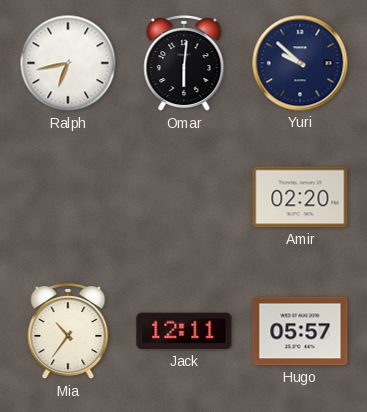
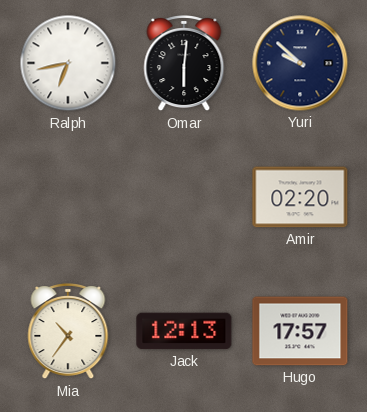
Jack: 12:11 -> 12:13
Hugo: 05:57 -> 17:57
